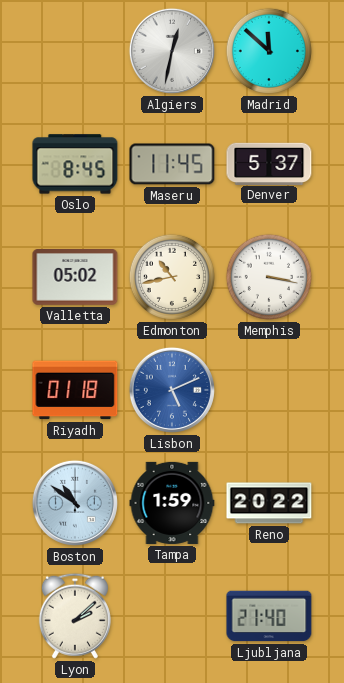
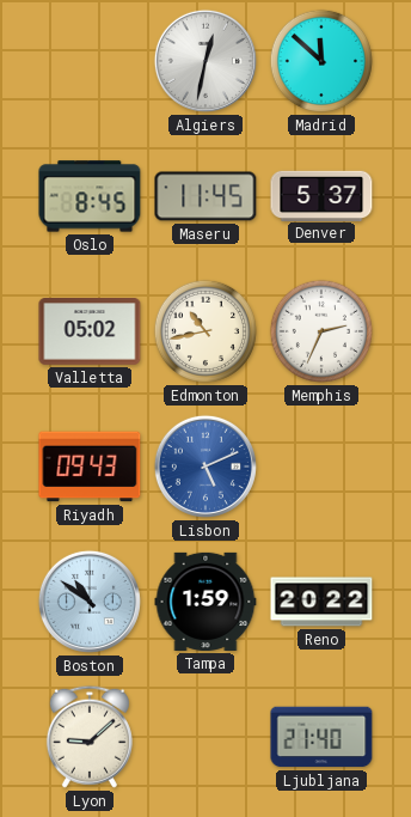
Memphis: 3:17 -> 2:34
Riyadh: 01:18 -> 09:43
Lyon: 2:08 -> 9:08
